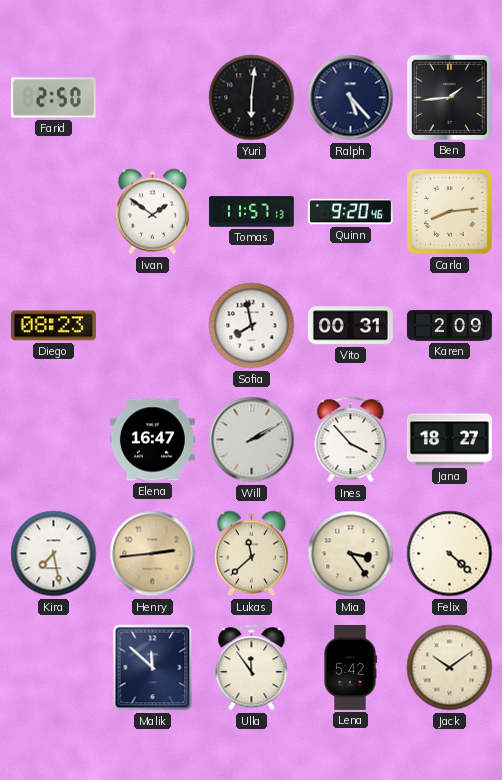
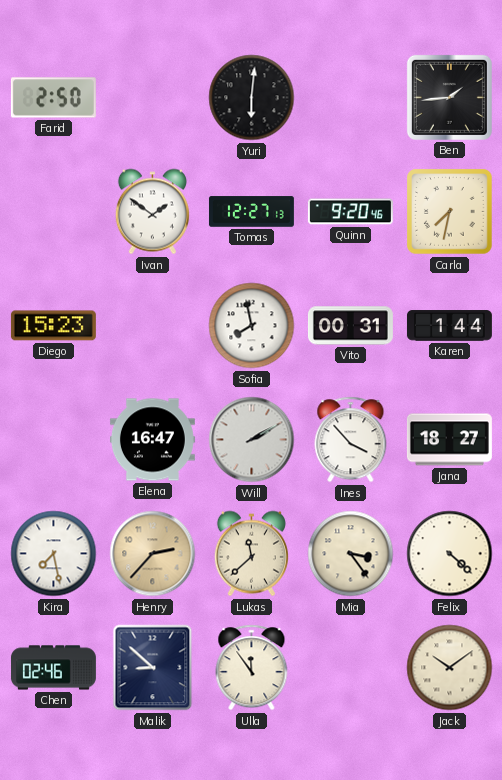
Ralph: 5:23 -> none
Tomas: 11:57 -> 12:27
Carla: 8:14 -> 7:32
Diego: 08:23 -> 15:23
Karen: 2:09 -> 1:44
Henry: 2:44 -> 2:37
Chen: none -> 02:46
Malik: 11:52 -> 8:52
Lena: 5:42 -> none
